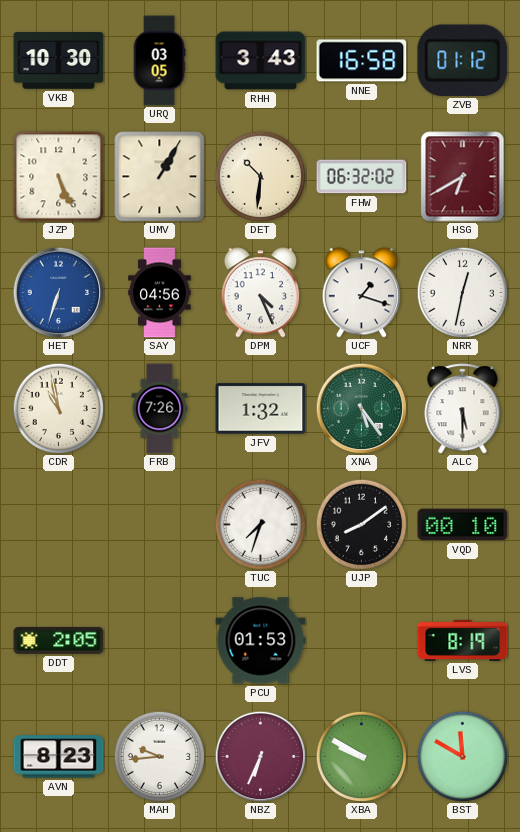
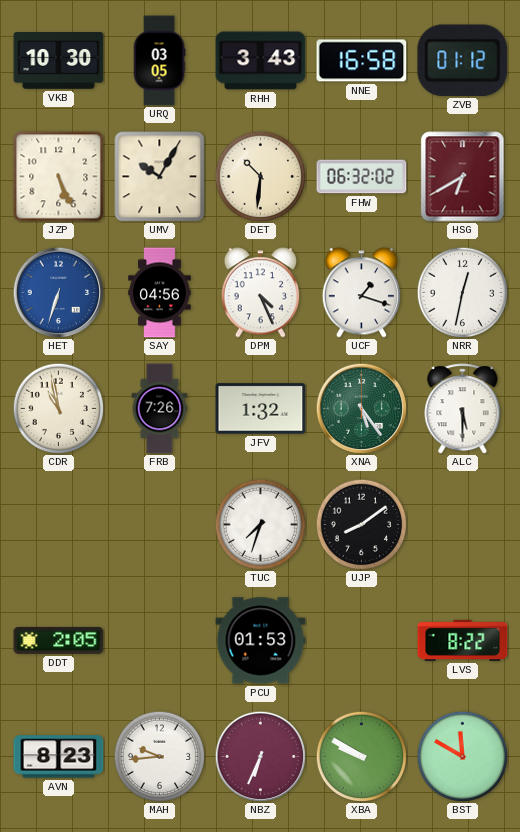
UMV: 1:05 -> 10:05
VQD: 00:10 -> none
LVS: 8:19 -> 8:22
